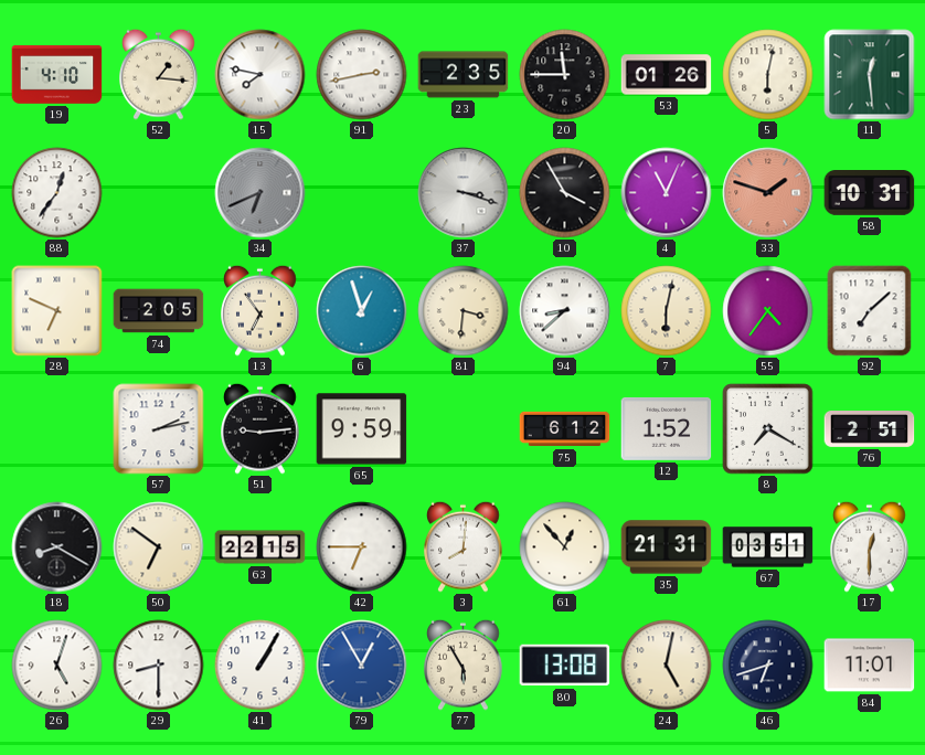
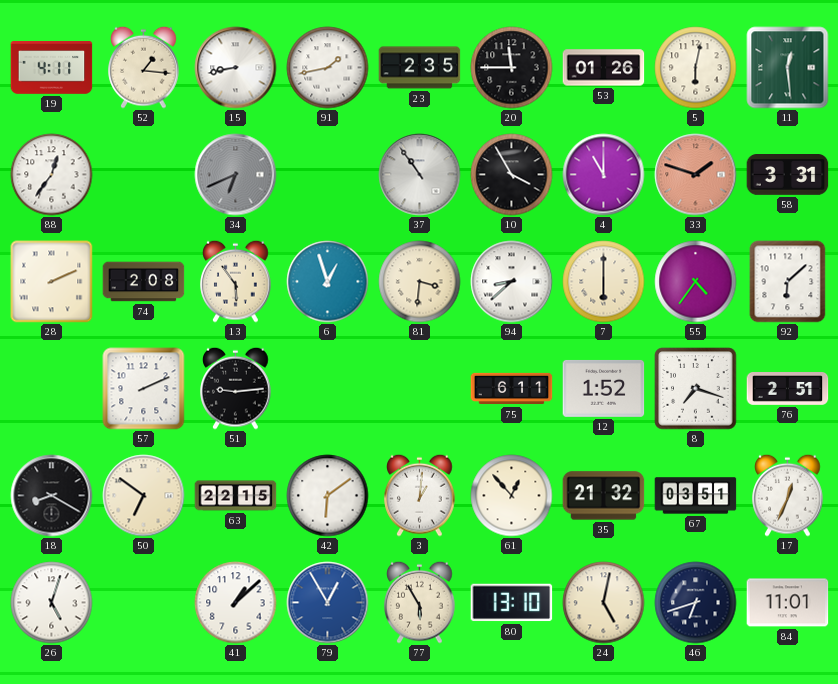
19: 4:10 -> 4:11
15: 7:47 -> 8:43
91: 2:43 -> 1:43
37: 3:18 -> 10:54
4: 11:04 -> 11:00
58: 10:31 -> 3:31
28: 6:49 -> 2:11
74: 2:05 -> 2:08
13: 6:54 -> 5:54
7: 6:02 -> 6:00
92: 7:08 -> 6:08
57: 2:13 -> 2:11
65: 9:59 -> none
75: 6:12 -> 6:11
8: 7:20 -> 7:18
42: 6:45 -> 6:09
3: 8:01 -> 1:01
35: 21:31 -> 21:32
17: 12:30 -> 12:34
29: 8:30 -> none
41: 1:05 -> 1:08
80: 13:08 -> 13:10
